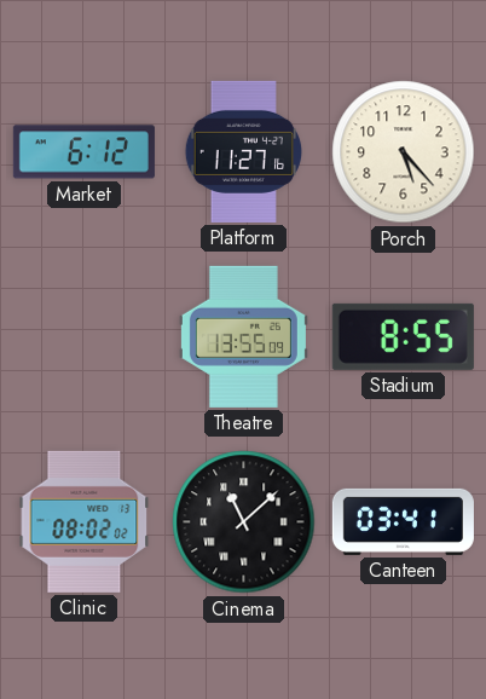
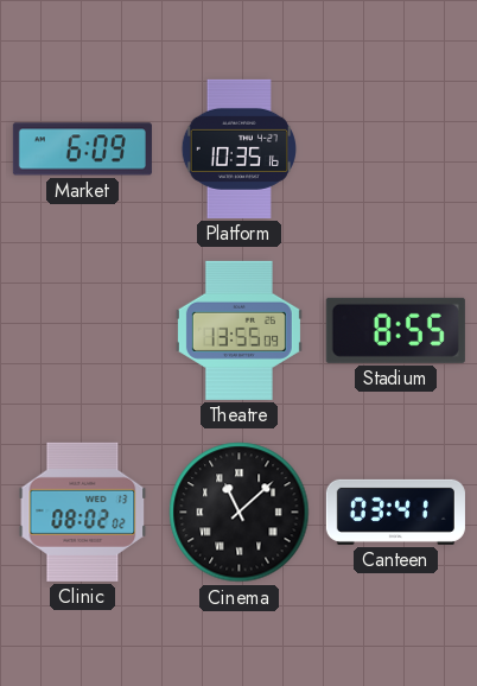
Market: 6:12 -> 6:09
Platform: 11:27 -> 10:35
Porch: 5:23 -> none
